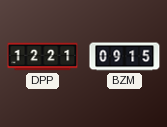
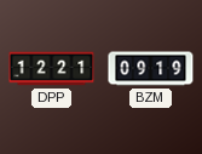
BZM: 09:15 -> 09:19
